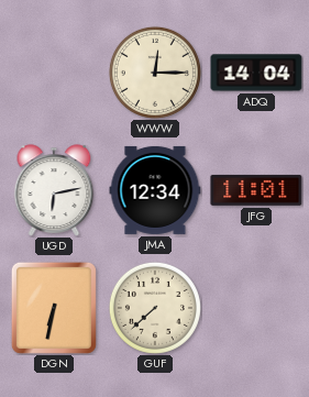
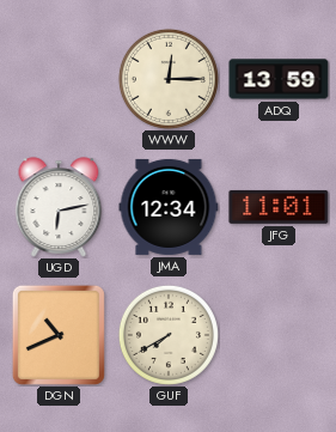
ADQ: 14:04 -> 13:59
DGN: 6:32 -> 10:41
GUF: 7:38 -> 7:40
